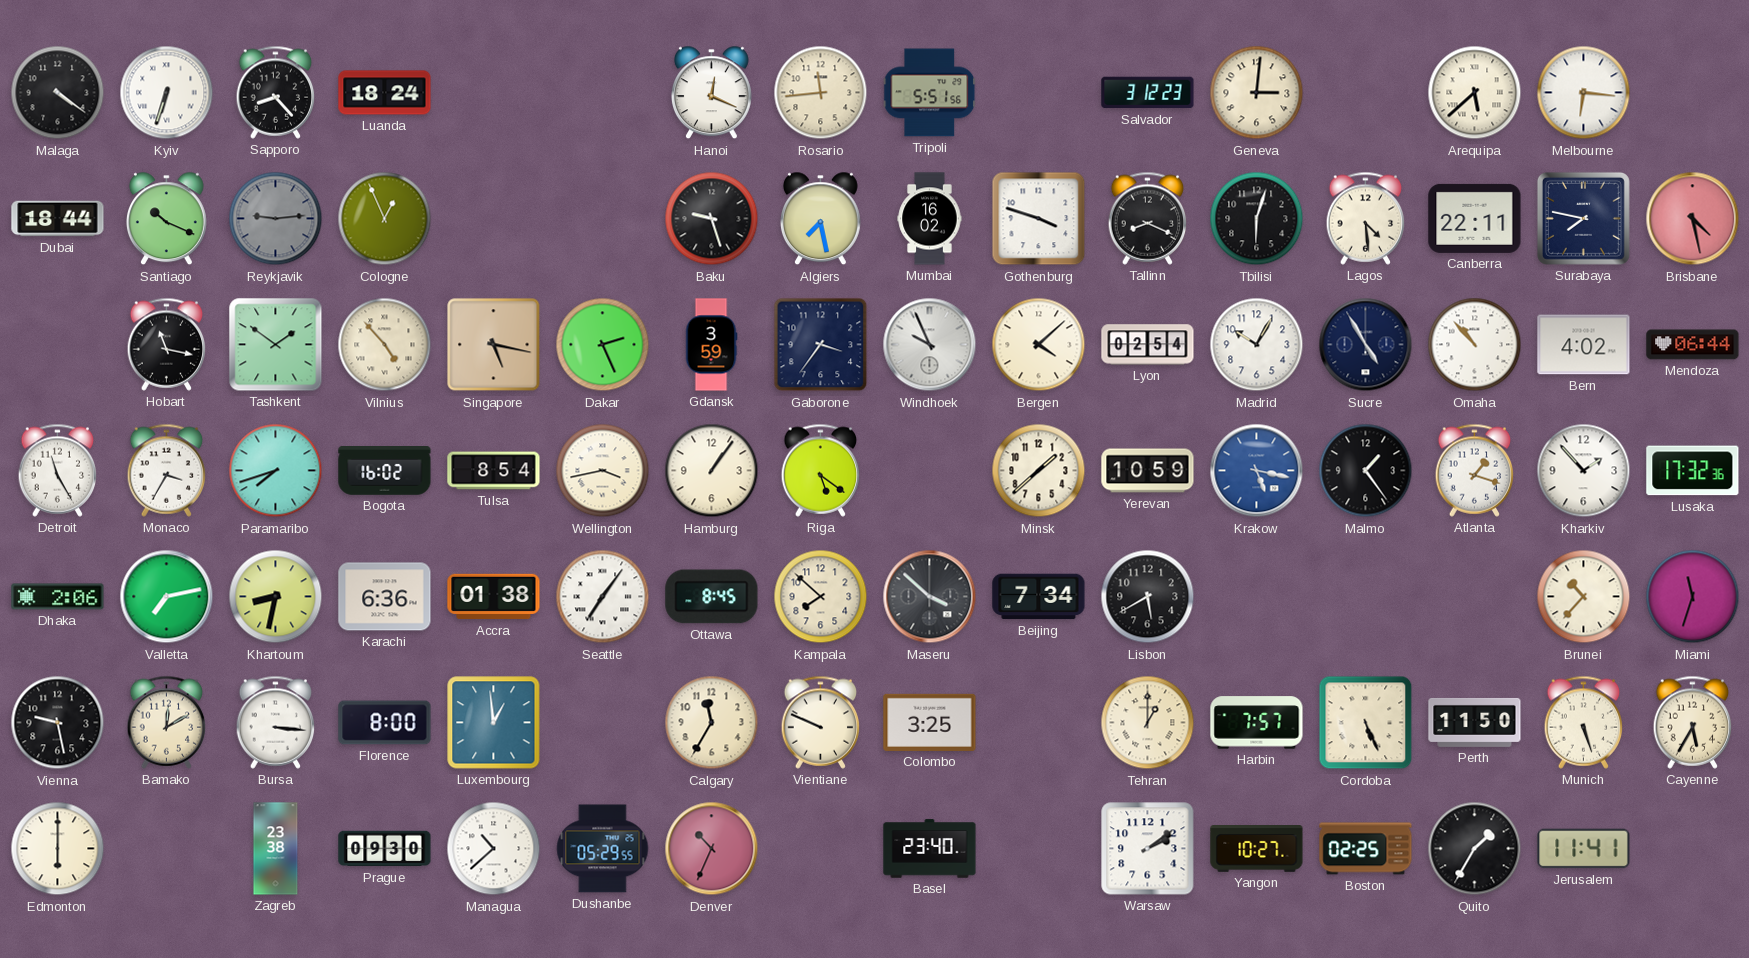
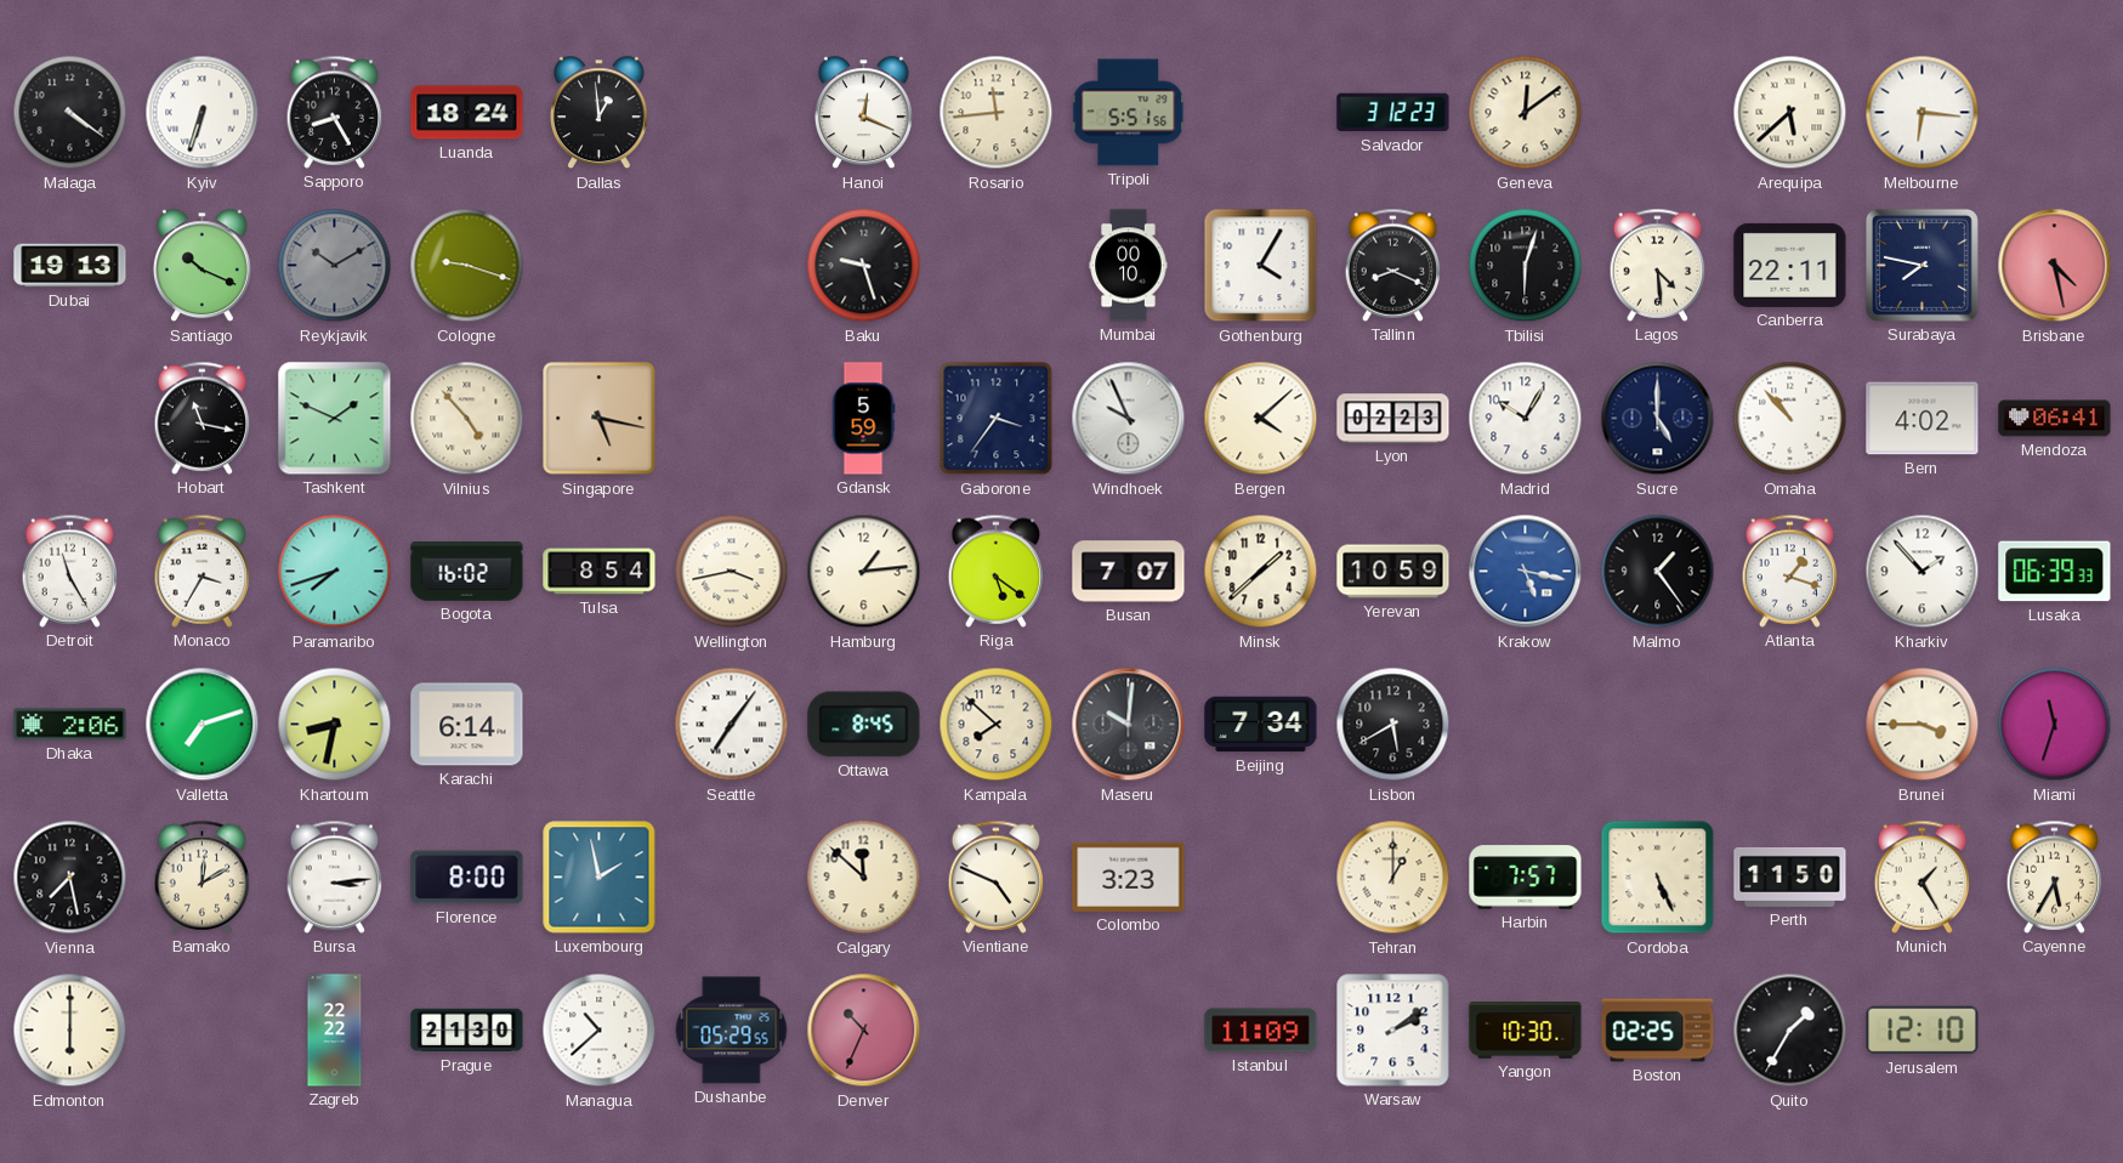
Sapporo: 8:23 -> 8:25
Dallas: none -> 12:59
Geneva: 3:01 -> 12:09
Dubai: 18:44 -> 19:13
Reykjavik: 9:14 -> 10:10
Cologne: 12:56 -> 9:18
Algiers: 7:28 -> none
Mumbai: 16:02 -> 00:10
Gothenburg: 3:48 -> 4:05
Tashkent: 1:51 -> 1:49
Dakar: 2:26 -> none
Gdansk: 3:59 -> 5:59
Lyon: 02:54 -> 02:23
Sucre: 4:55 -> 5:00
Mendoza: 06:44 -> 06:41
Hamburg: 1:06 -> 1:14
Busan: none -> 7:07
Lusaka: 17:32 -> 06:39
Valletta: 7:13 -> 7:12
Karachi: 6:36 -> 6:14
Accra: 01:38 -> none
Maseru: 3:52 -> 10:01
Brunei: 10:37 -> 3:45
Vienna: 9:28 -> 7:28
Bursa: 3:16 -> 3:14
Luxembourg: 12:59 -> 1:58
Calgary: 11:35 -> 11:52
Vientiane: 9:49 -> 4:49
Colombo: 3:25 -> 3:23
Munich: 5:27 -> 1:25
Zagreb: 23:38 -> 22:22
Prague: 09:30 -> 21:30
Basel: 23:40 -> none
Istanbul: none -> 11:09
Yangon: 10:27 -> 10:30
Jerusalem: 11:41 -> 12:10
